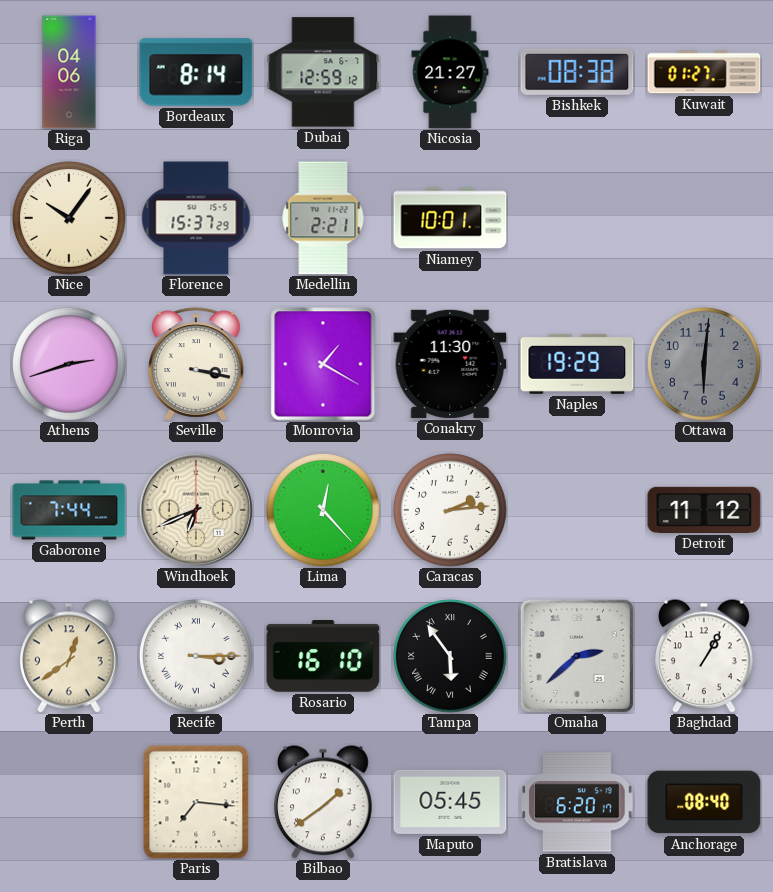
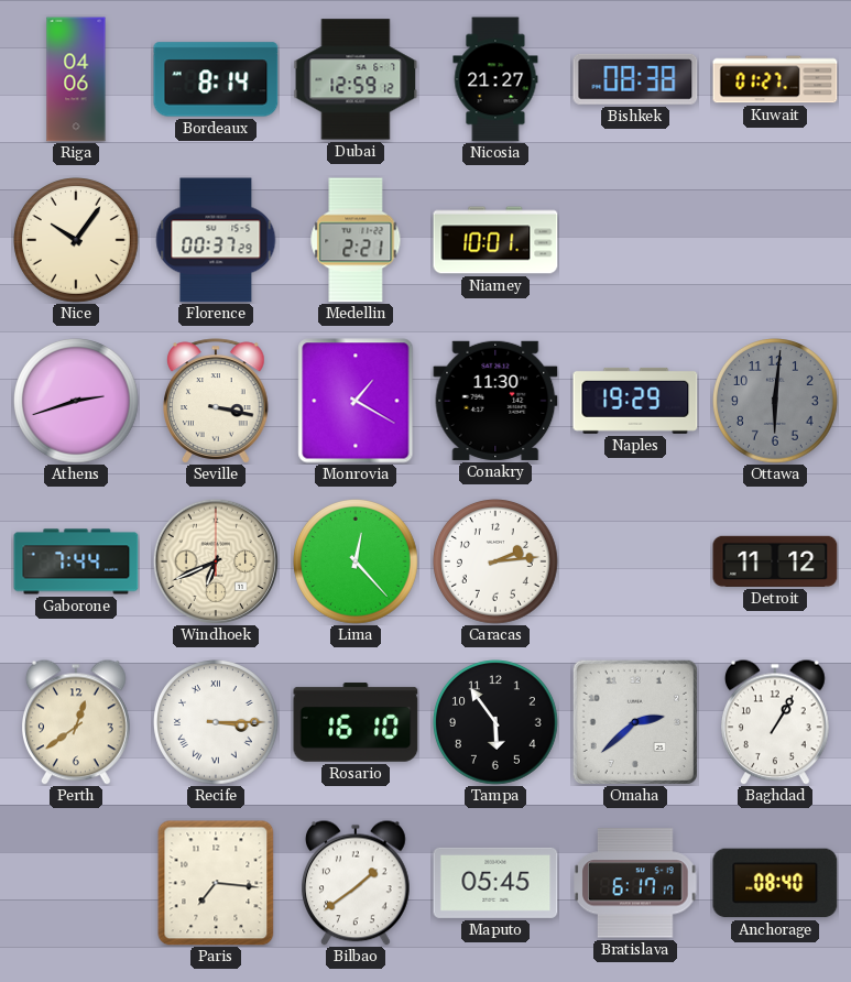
Florence: 15:37 -> 00:37
Tampa numerals: Roman -> Arabic
Bratislava: 6:20 -> 6:17
